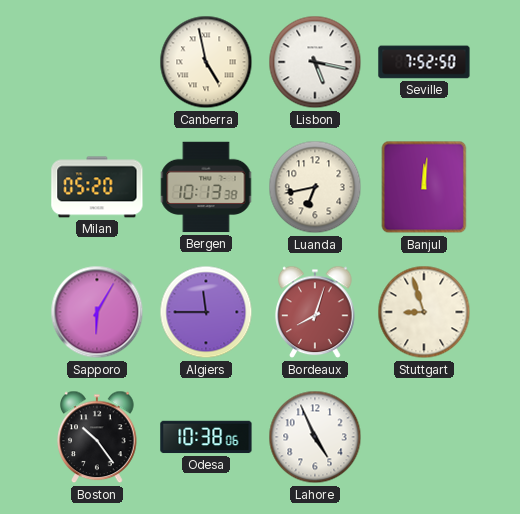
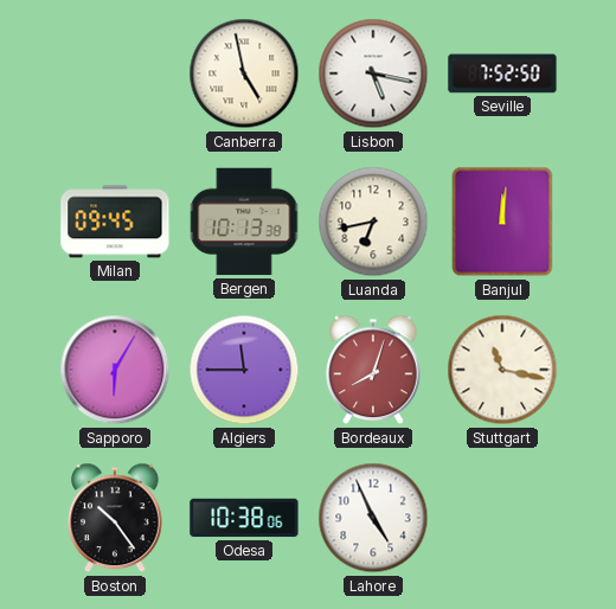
Milan: 05:20 -> 09:45
Stuttgart: 8:57 -> 11:17
